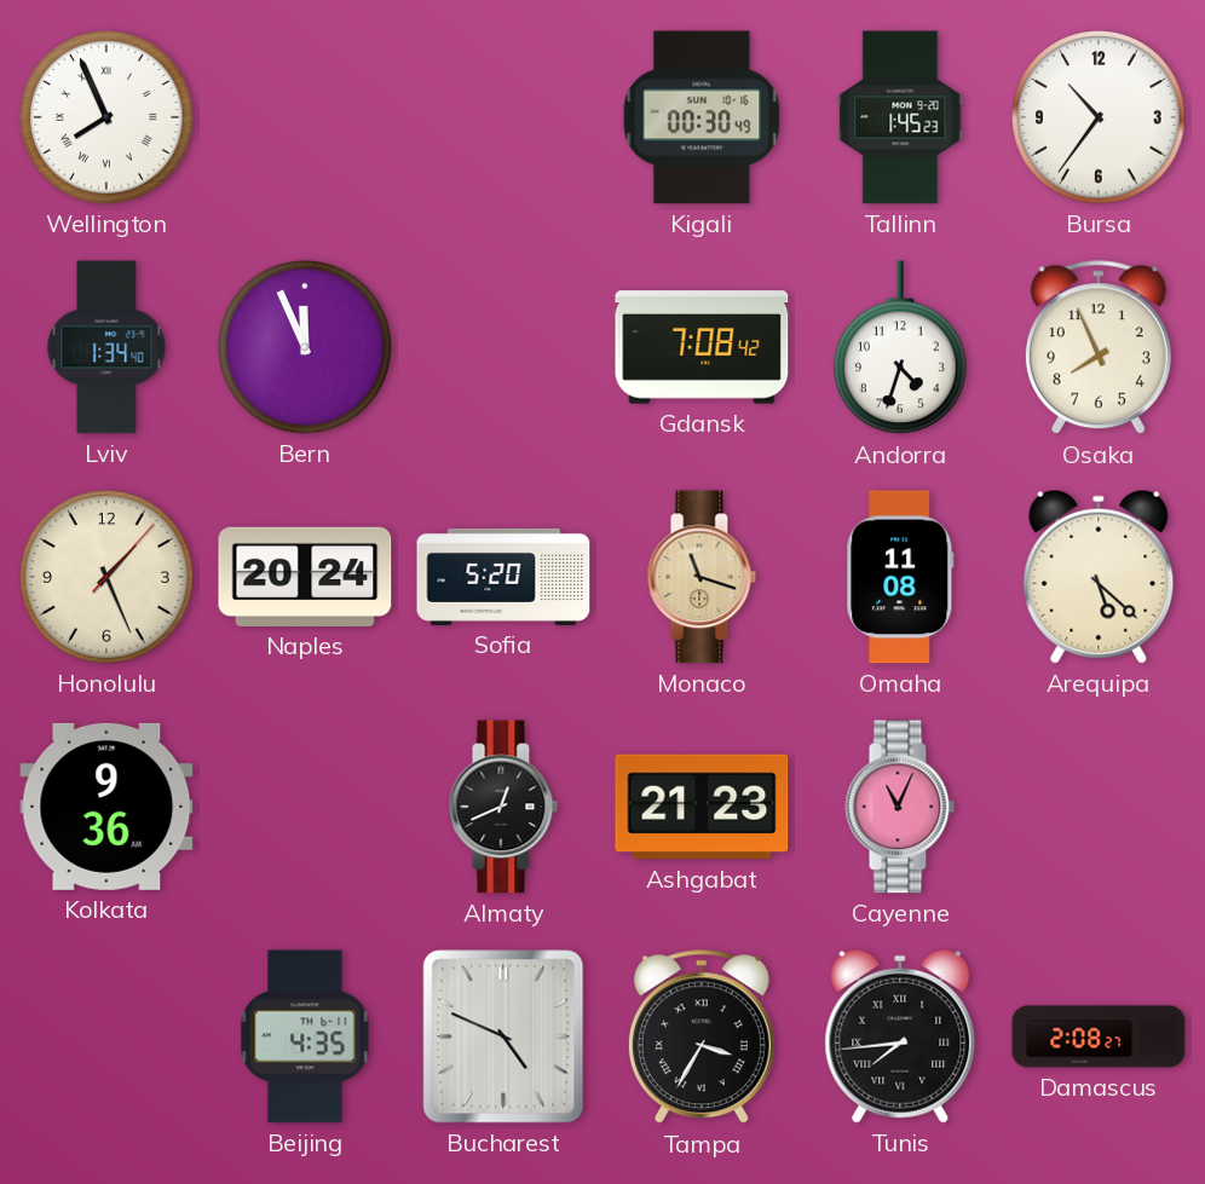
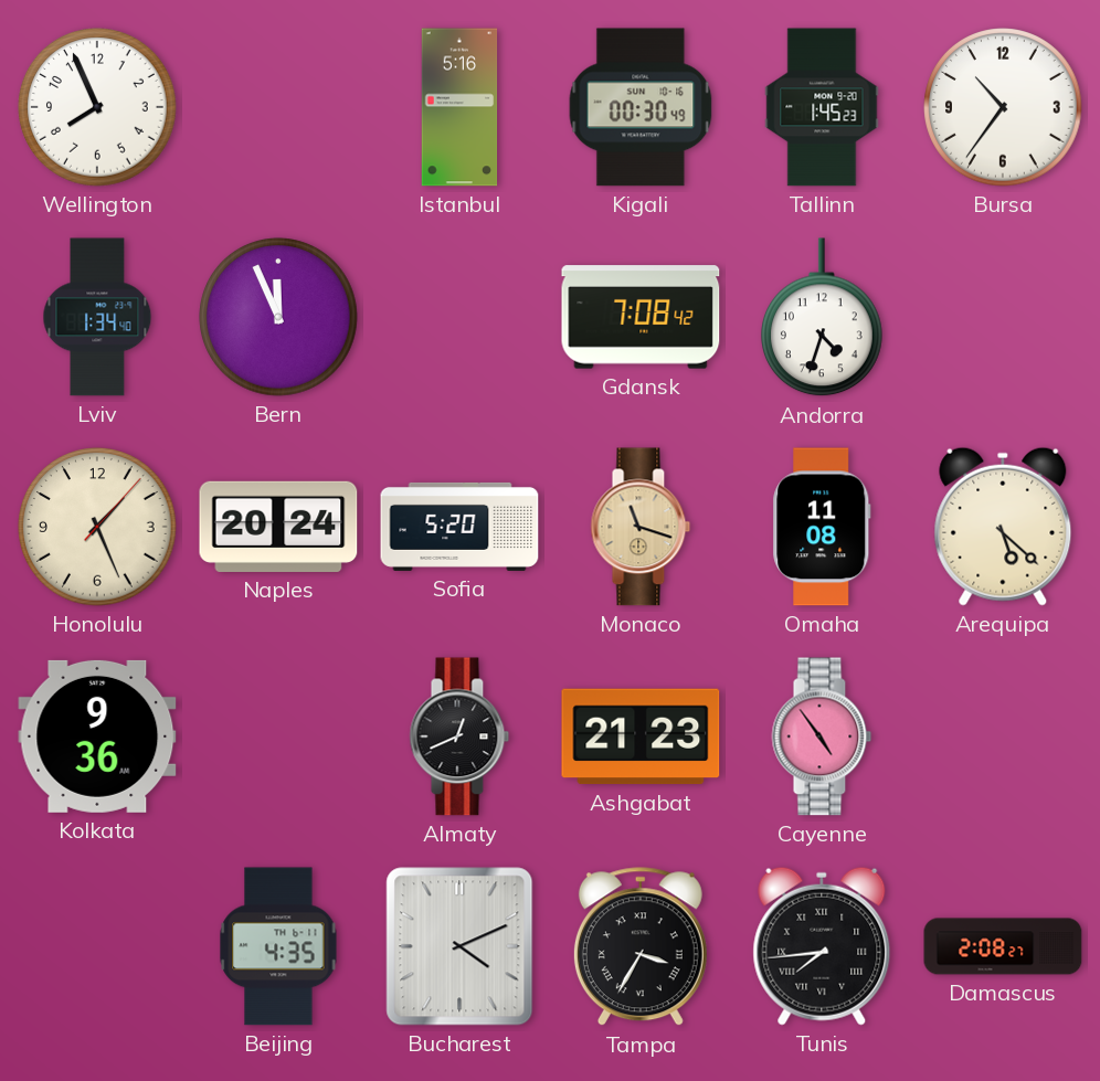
Wellington numerals: Roman -> Arabic
Istanbul: none -> 5:16
Osaka: 7:56 -> none
Cayenne: 11:04 -> 4:54
Bucharest: 4:49 -> 4:11
